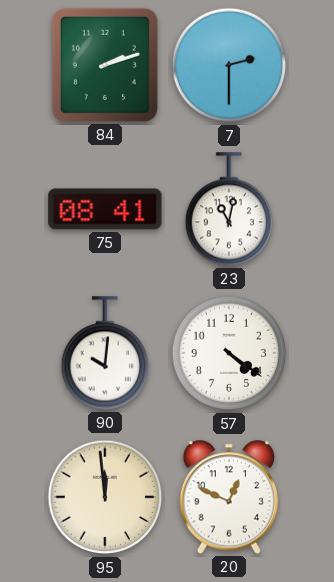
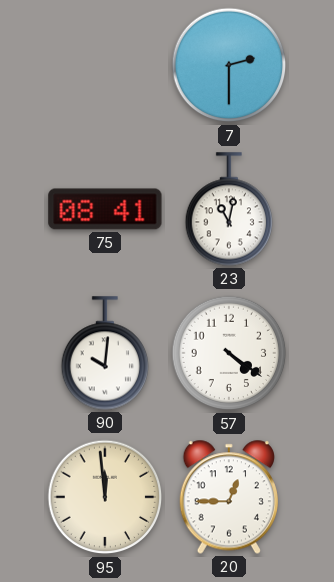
84: 2:12 -> none
20: 12:49 -> 12:45
